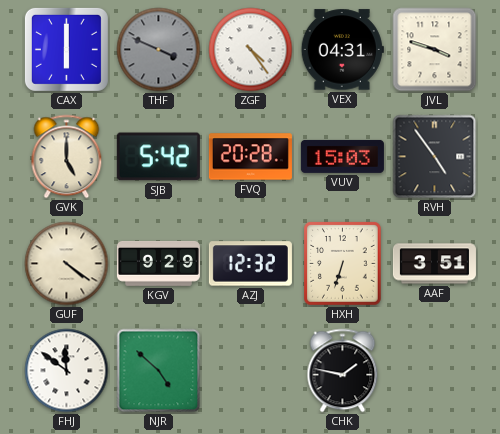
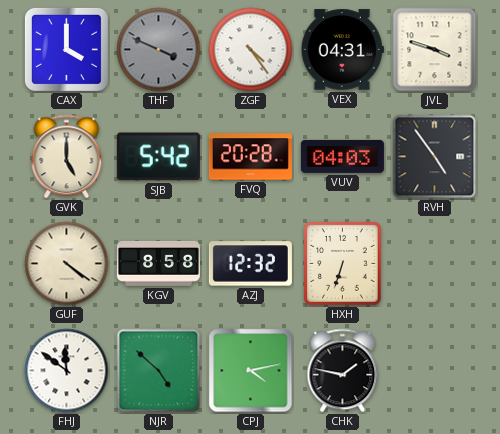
CAX: 6:00 -> 4:00
VUV: 15:03 -> 04:03
KGV: 9:29 -> 8:58
AAF: 3:51 -> none
CPJ: none -> 4:13
